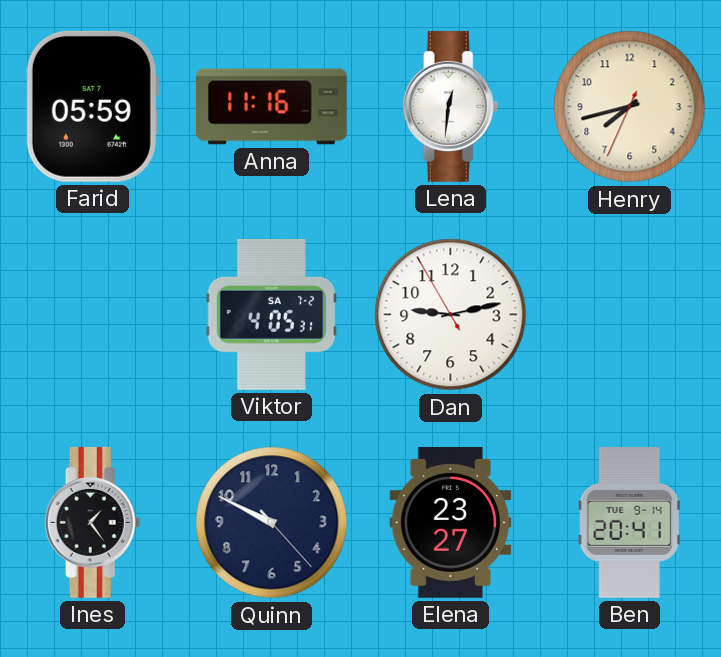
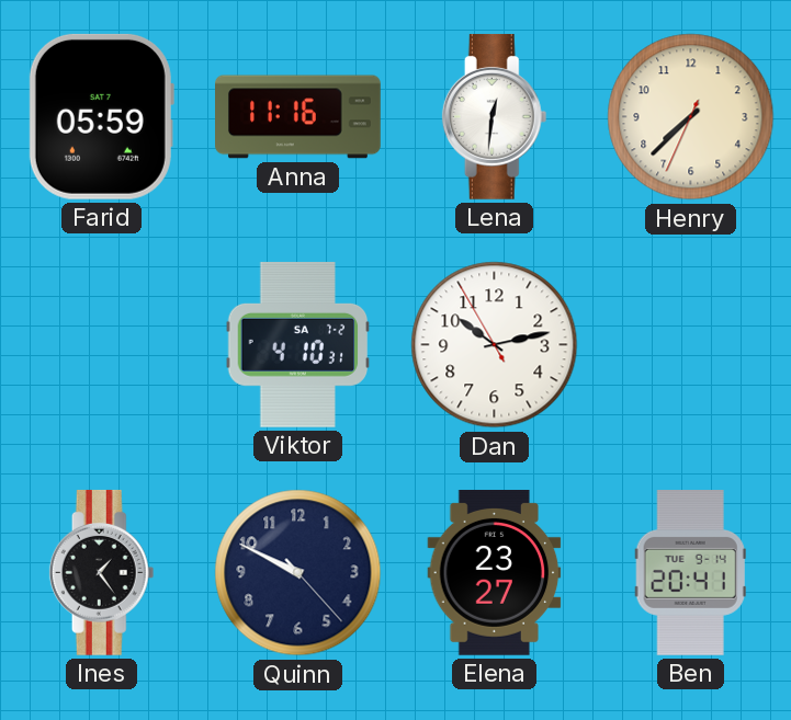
Henry: 7:42 -> 7:37
Viktor: 4:05 -> 4:10
Dan: 9:12 -> 10:12
